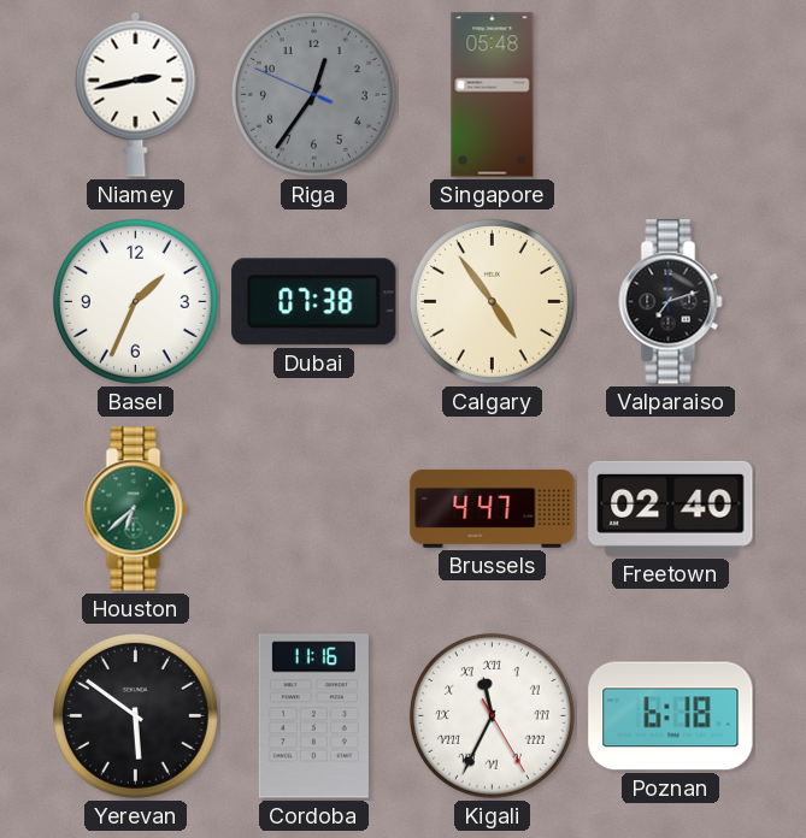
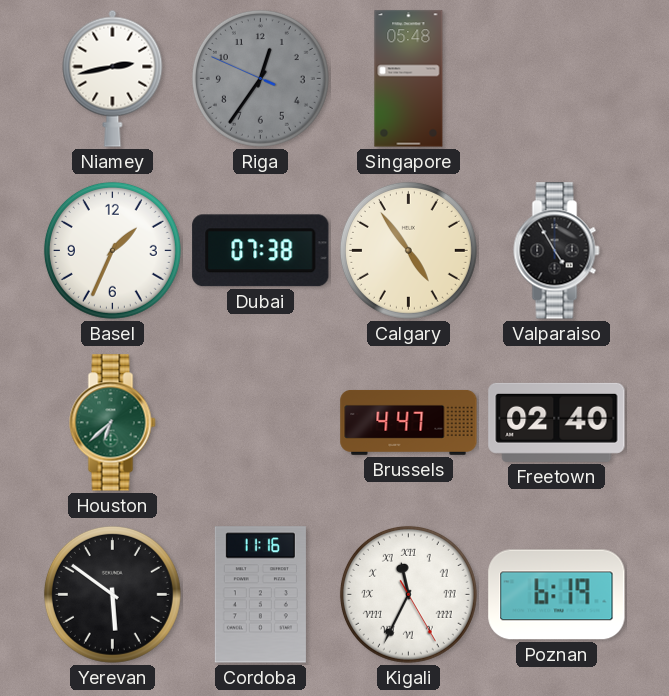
Valparaiso: 7:12 -> 4:55
Poznan: 6:18 -> 6:19
